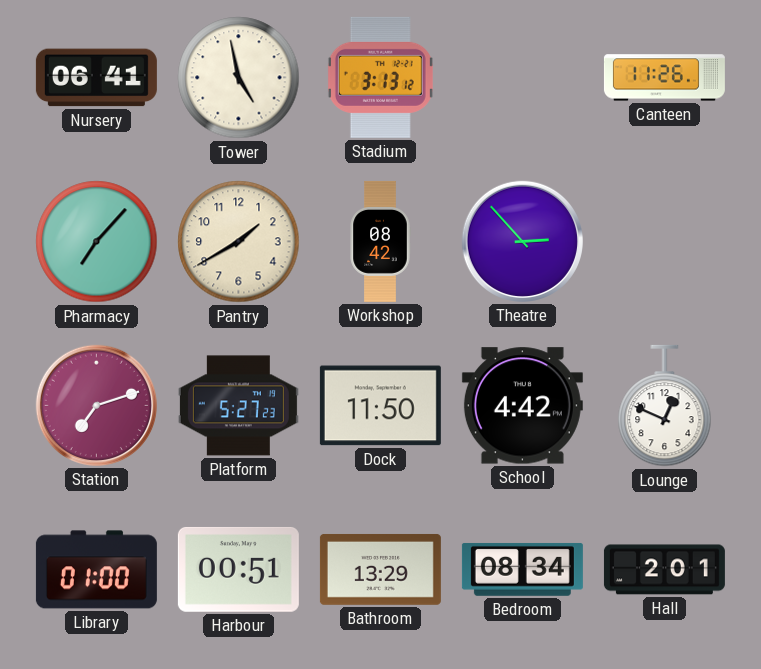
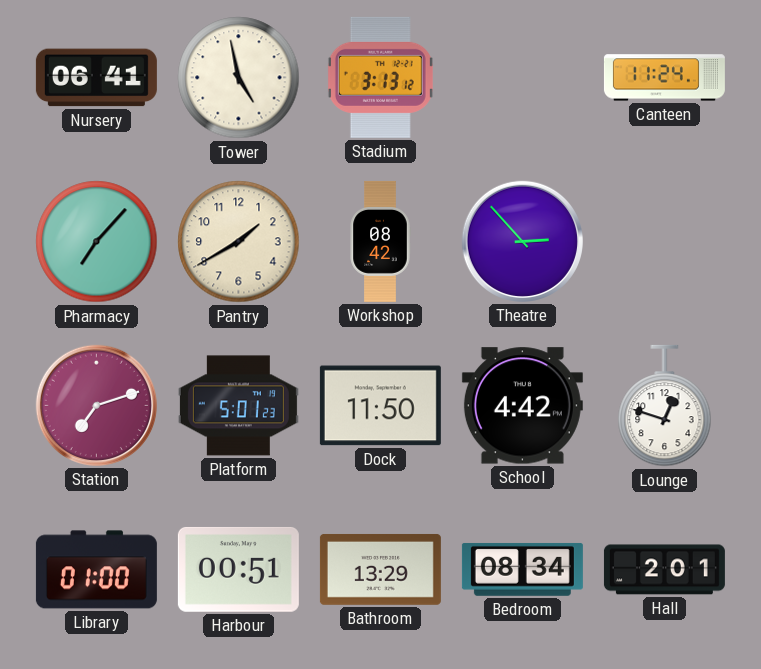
Canteen: 11:26 -> 11:24
Platform: 5:27 -> 5:01
Lounge: 12:49 -> 12:48
